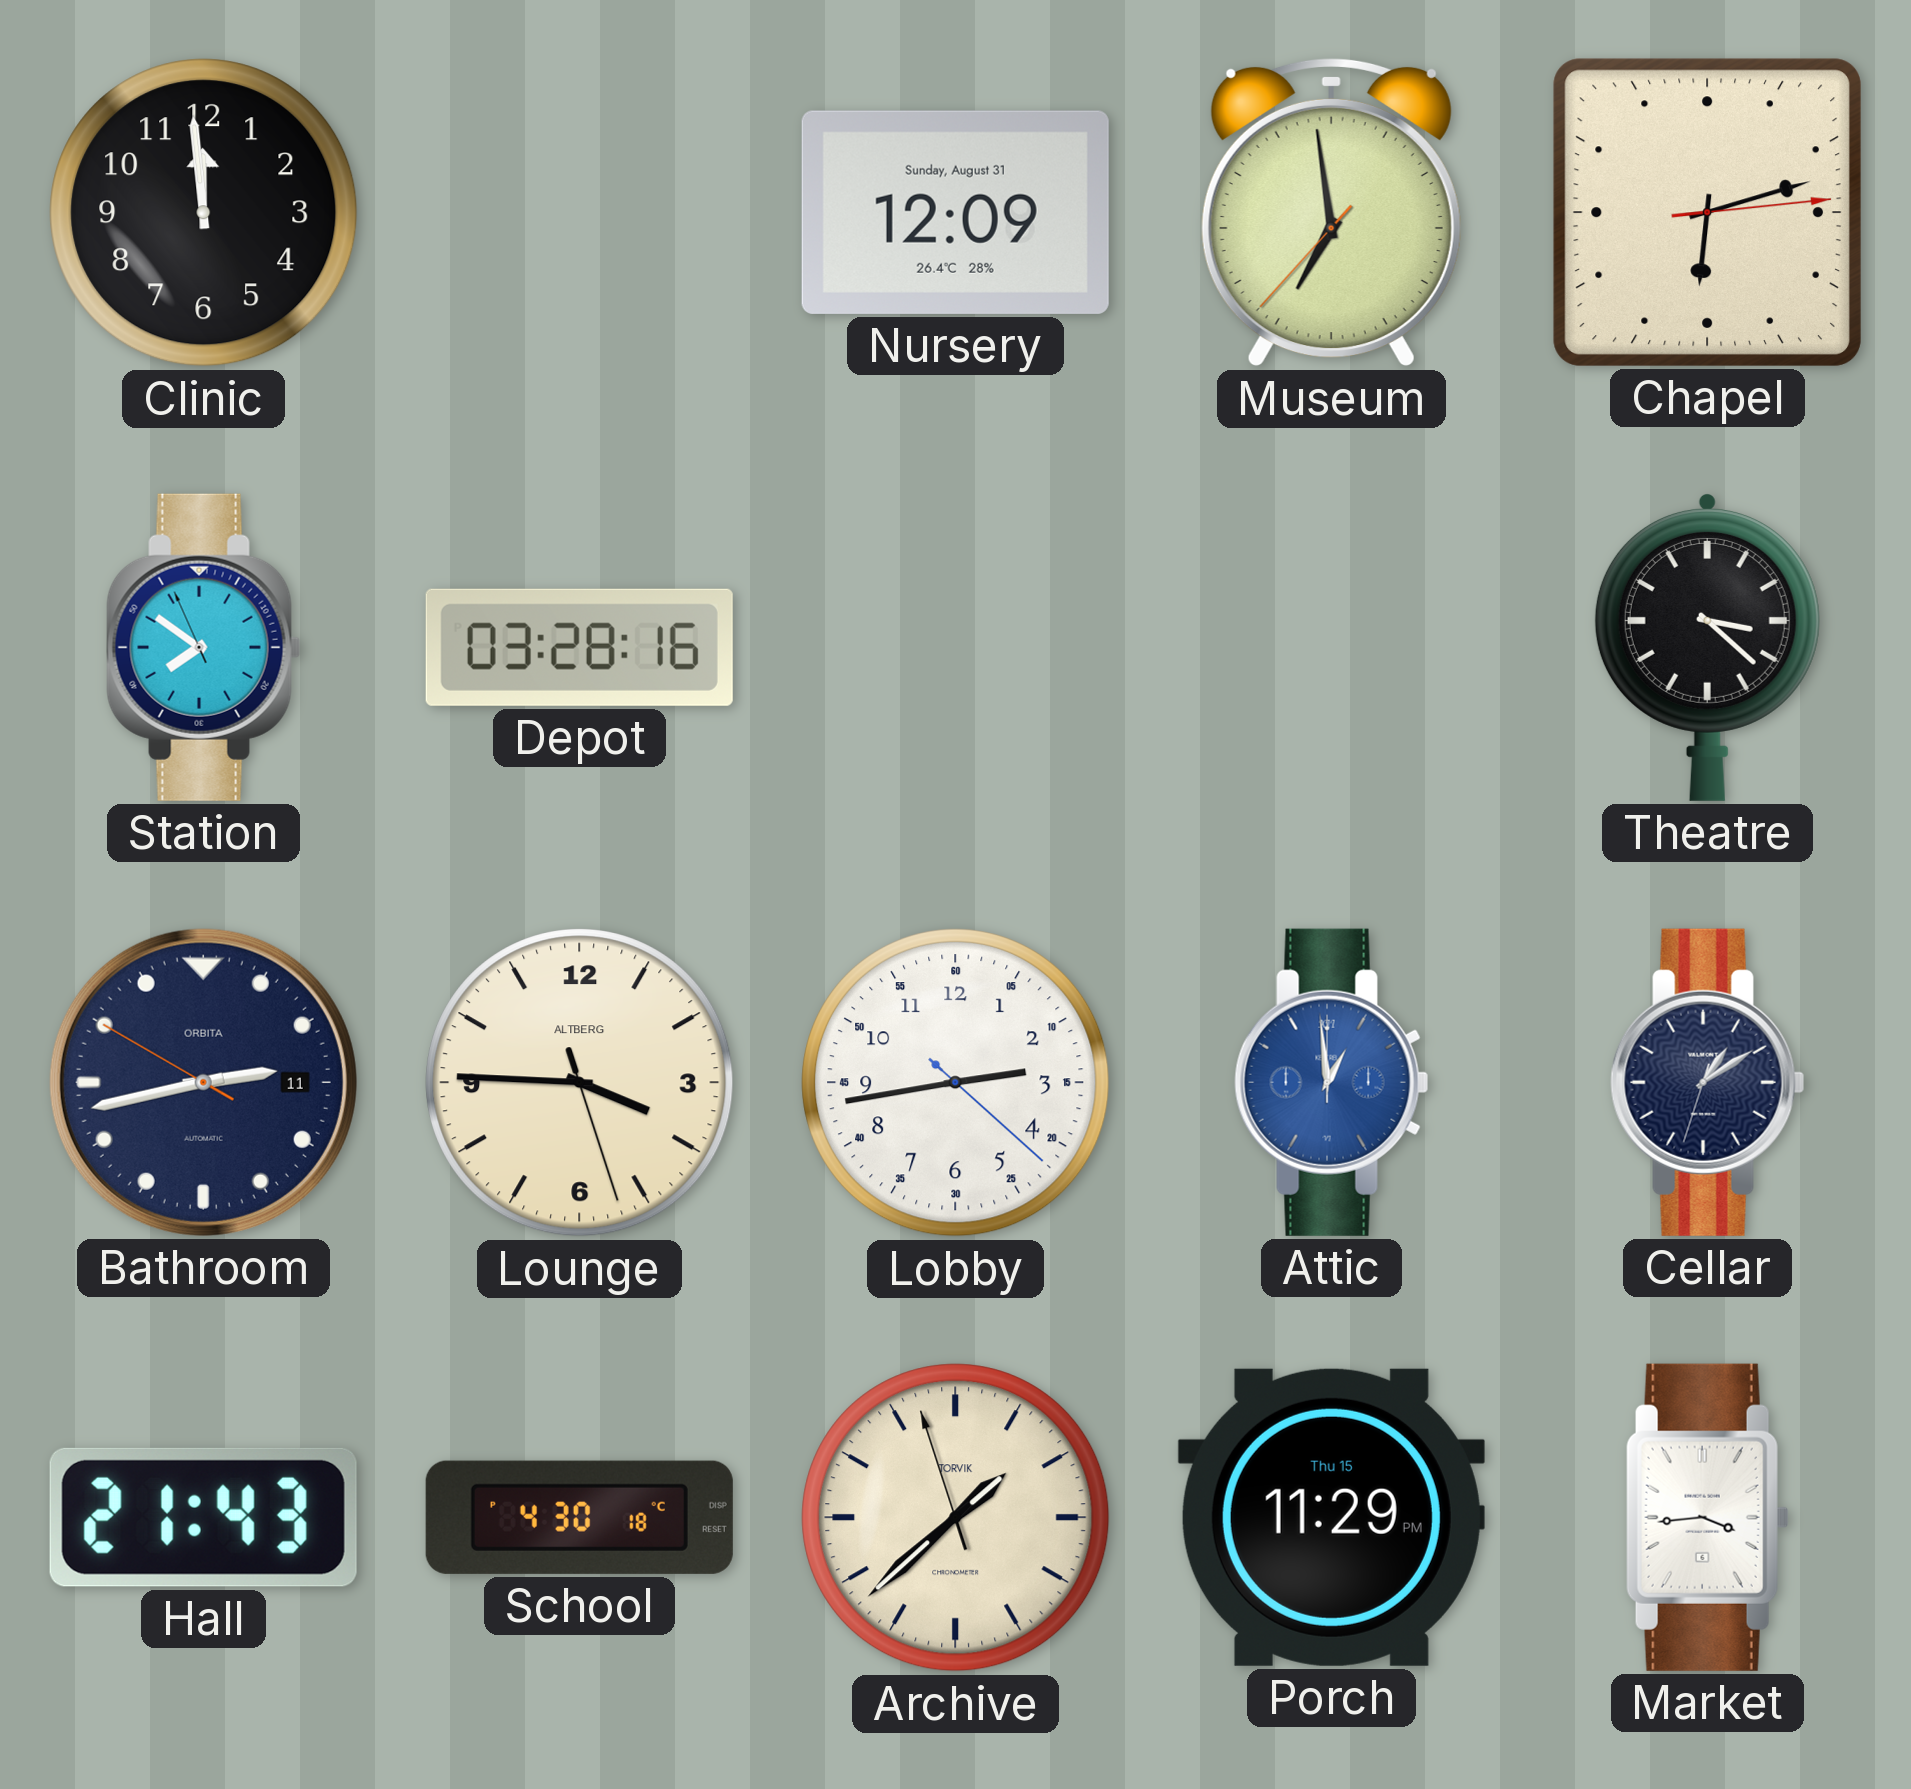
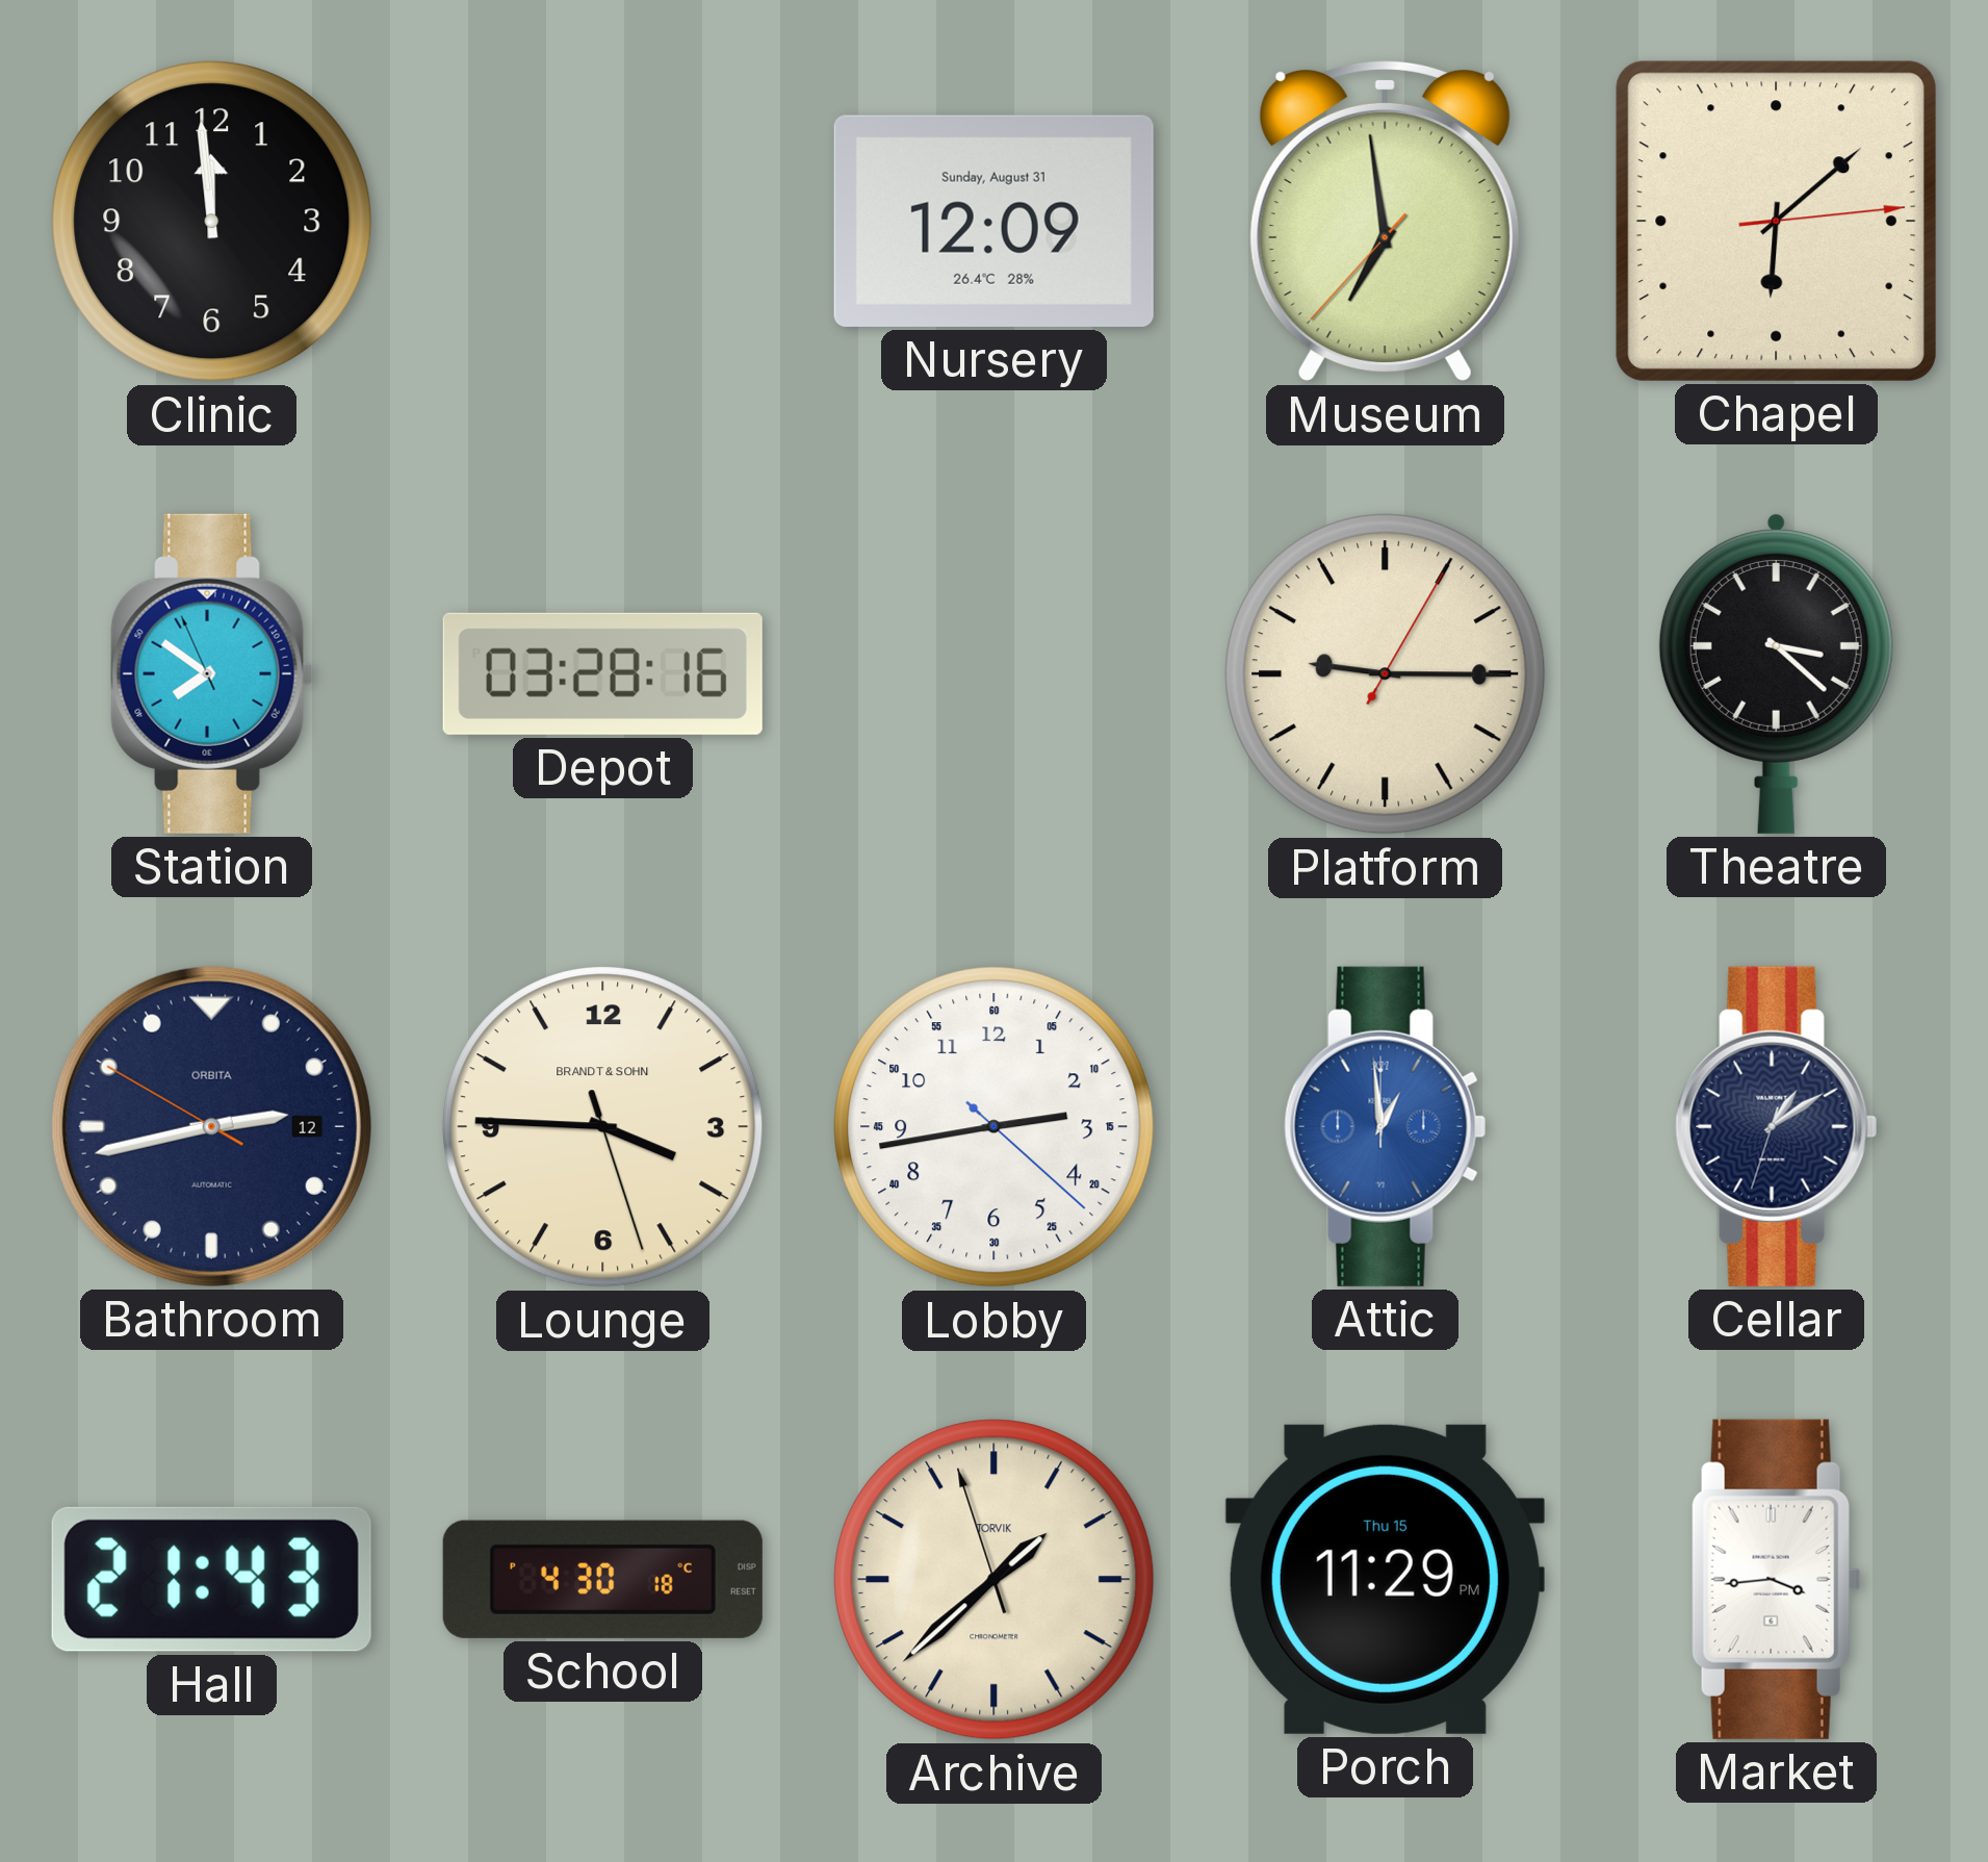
Chapel: 6:12 -> 6:08
Platform: none -> 9:15
Bathroom date: 11 -> 12
Lounge brand: ALTBERG -> BRANDT & SOHN
